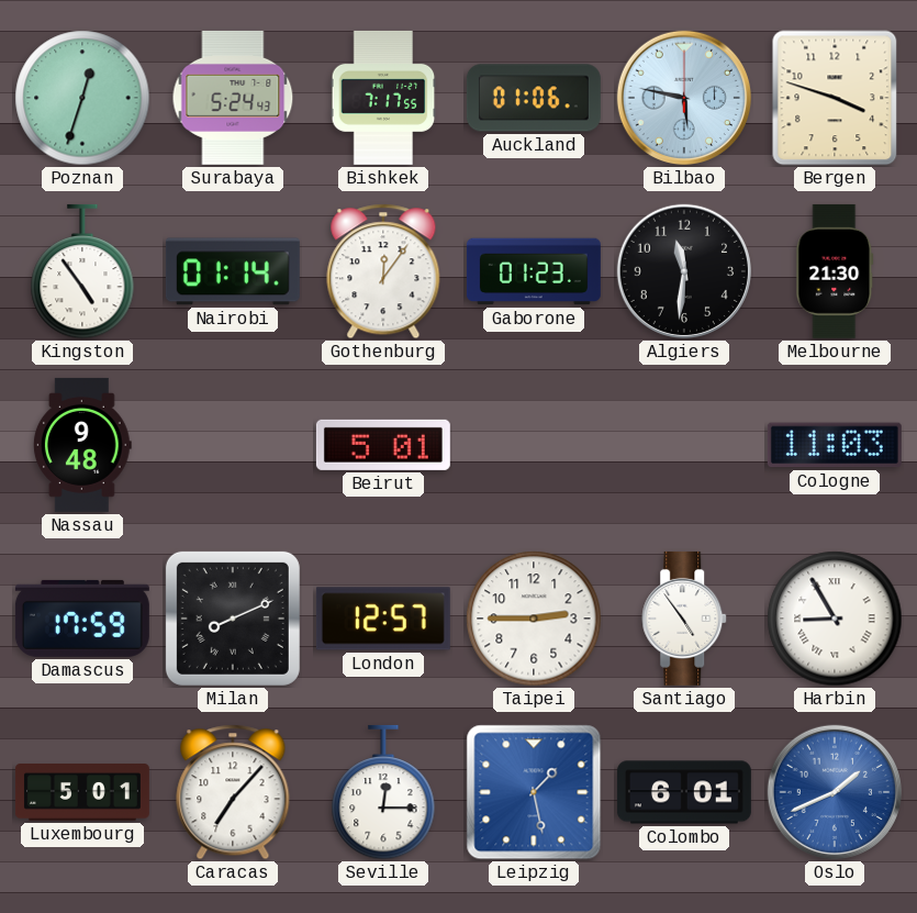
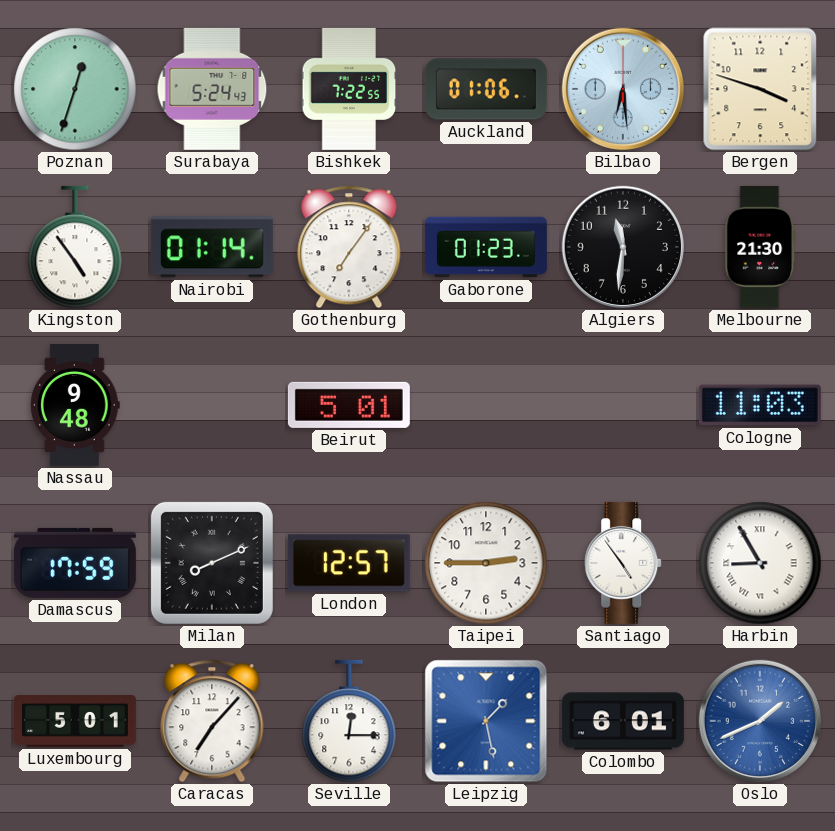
Bishkek: 7:17 -> 7:22
Bilbao: 5:47 -> 6:29
Gothenburg: 12:06 -> 7:06
